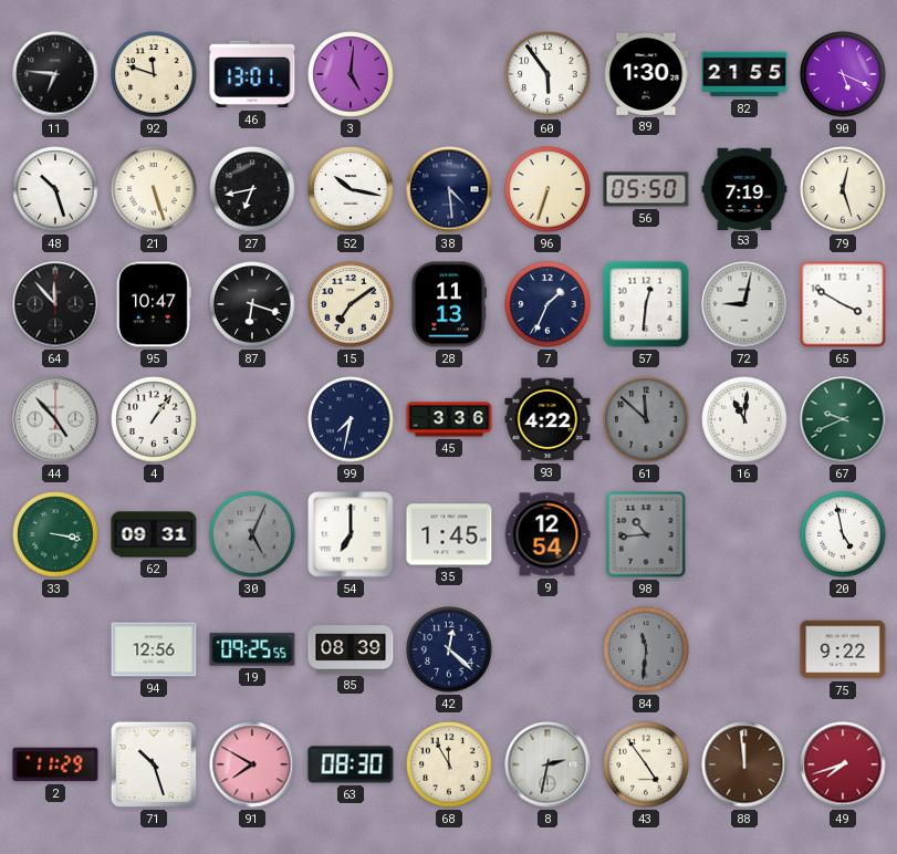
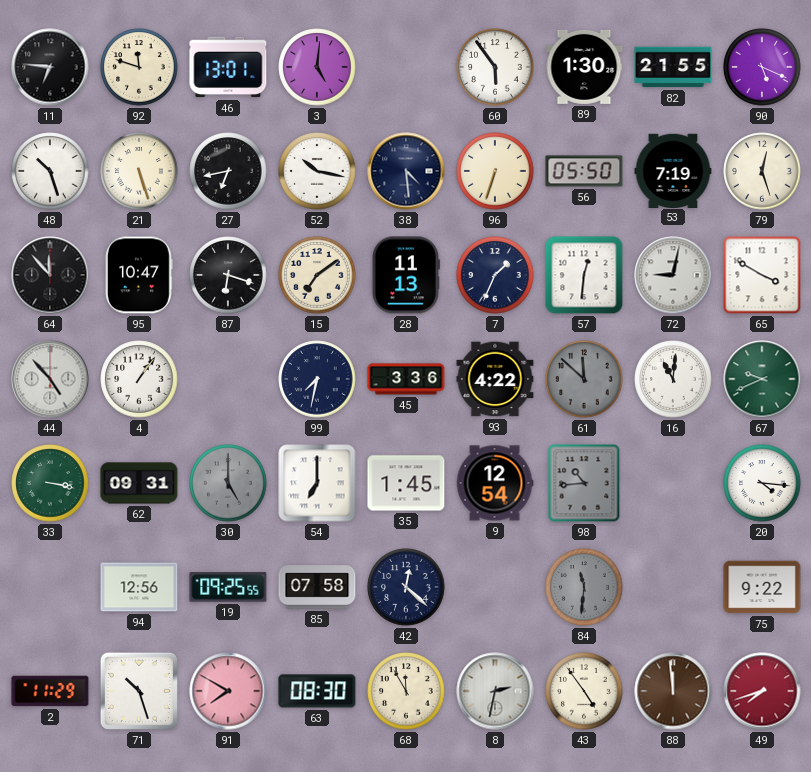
30: 5:04 -> 5:00
20: 4:58 -> 4:16
85: 08:39 -> 07:58
